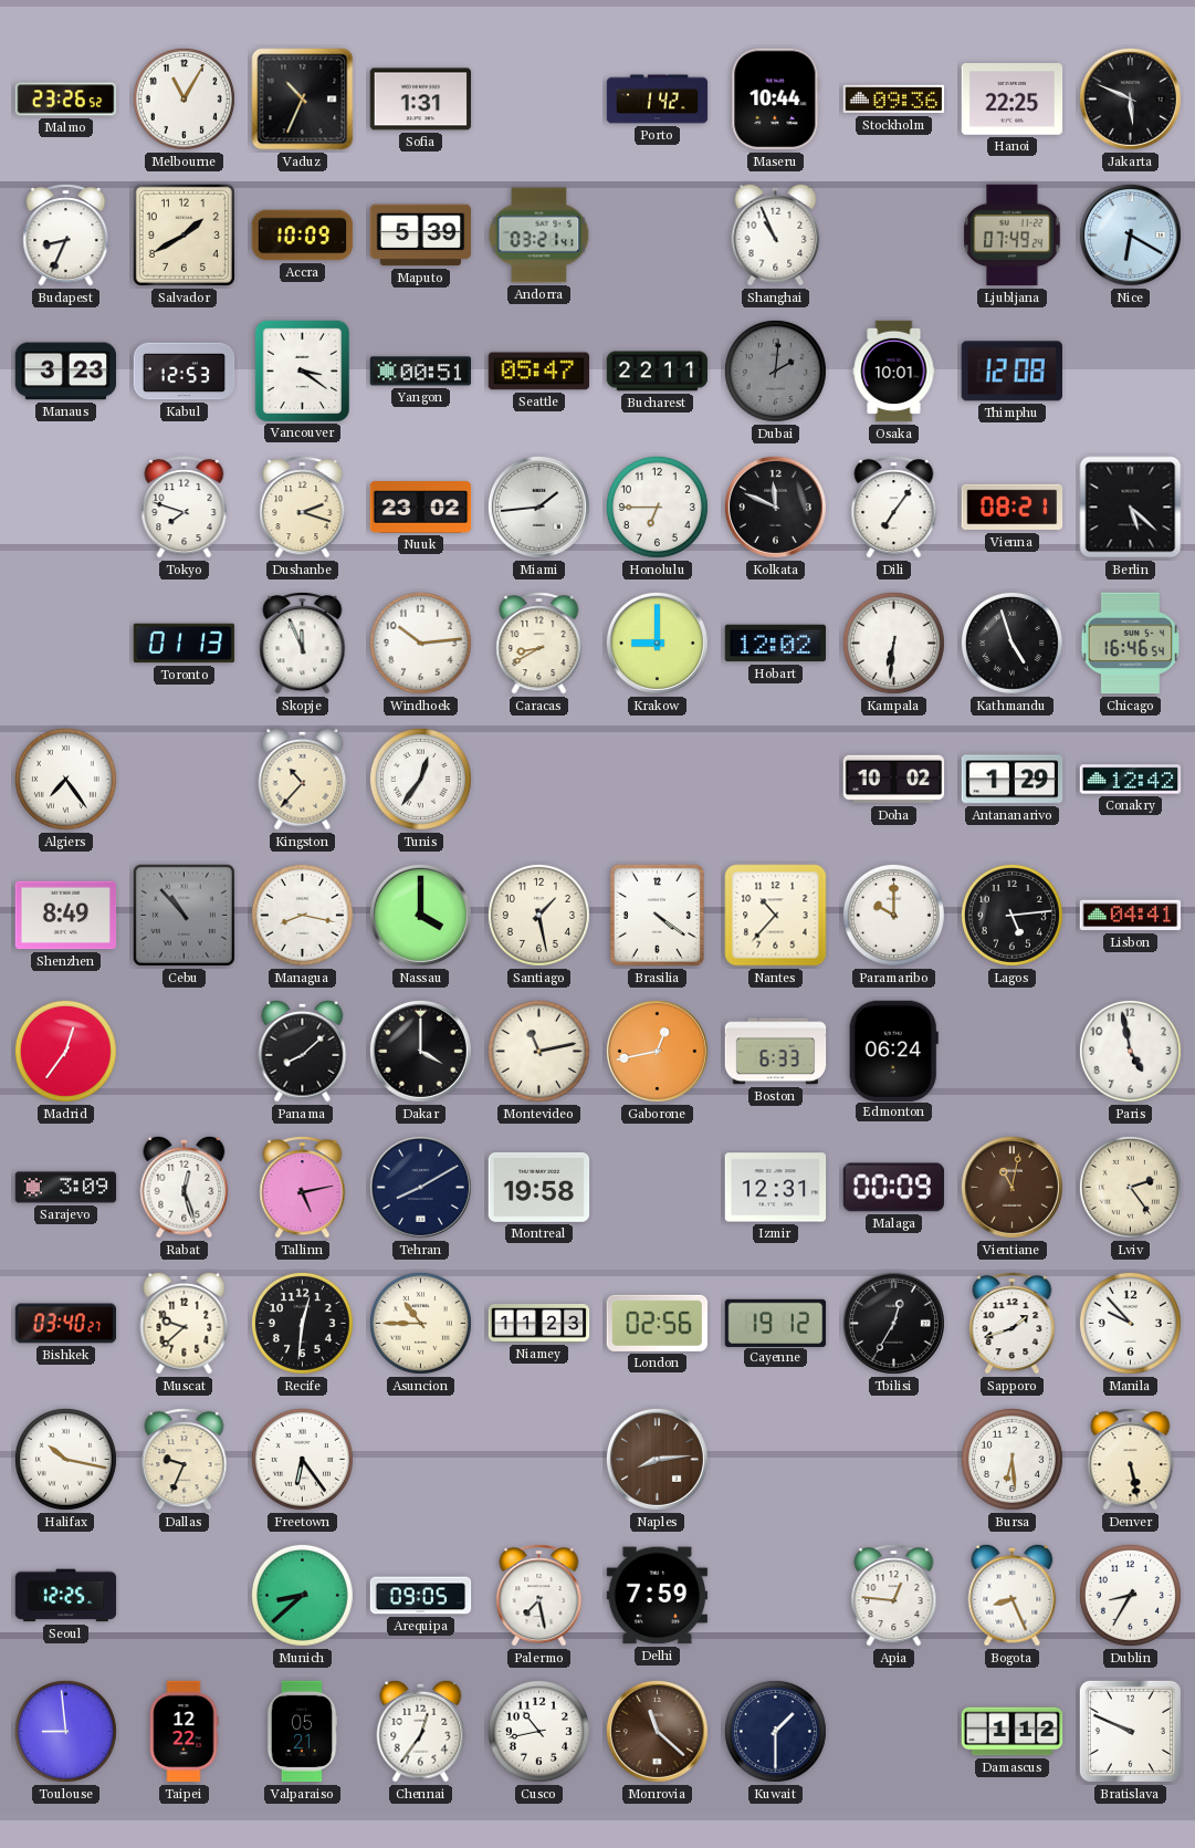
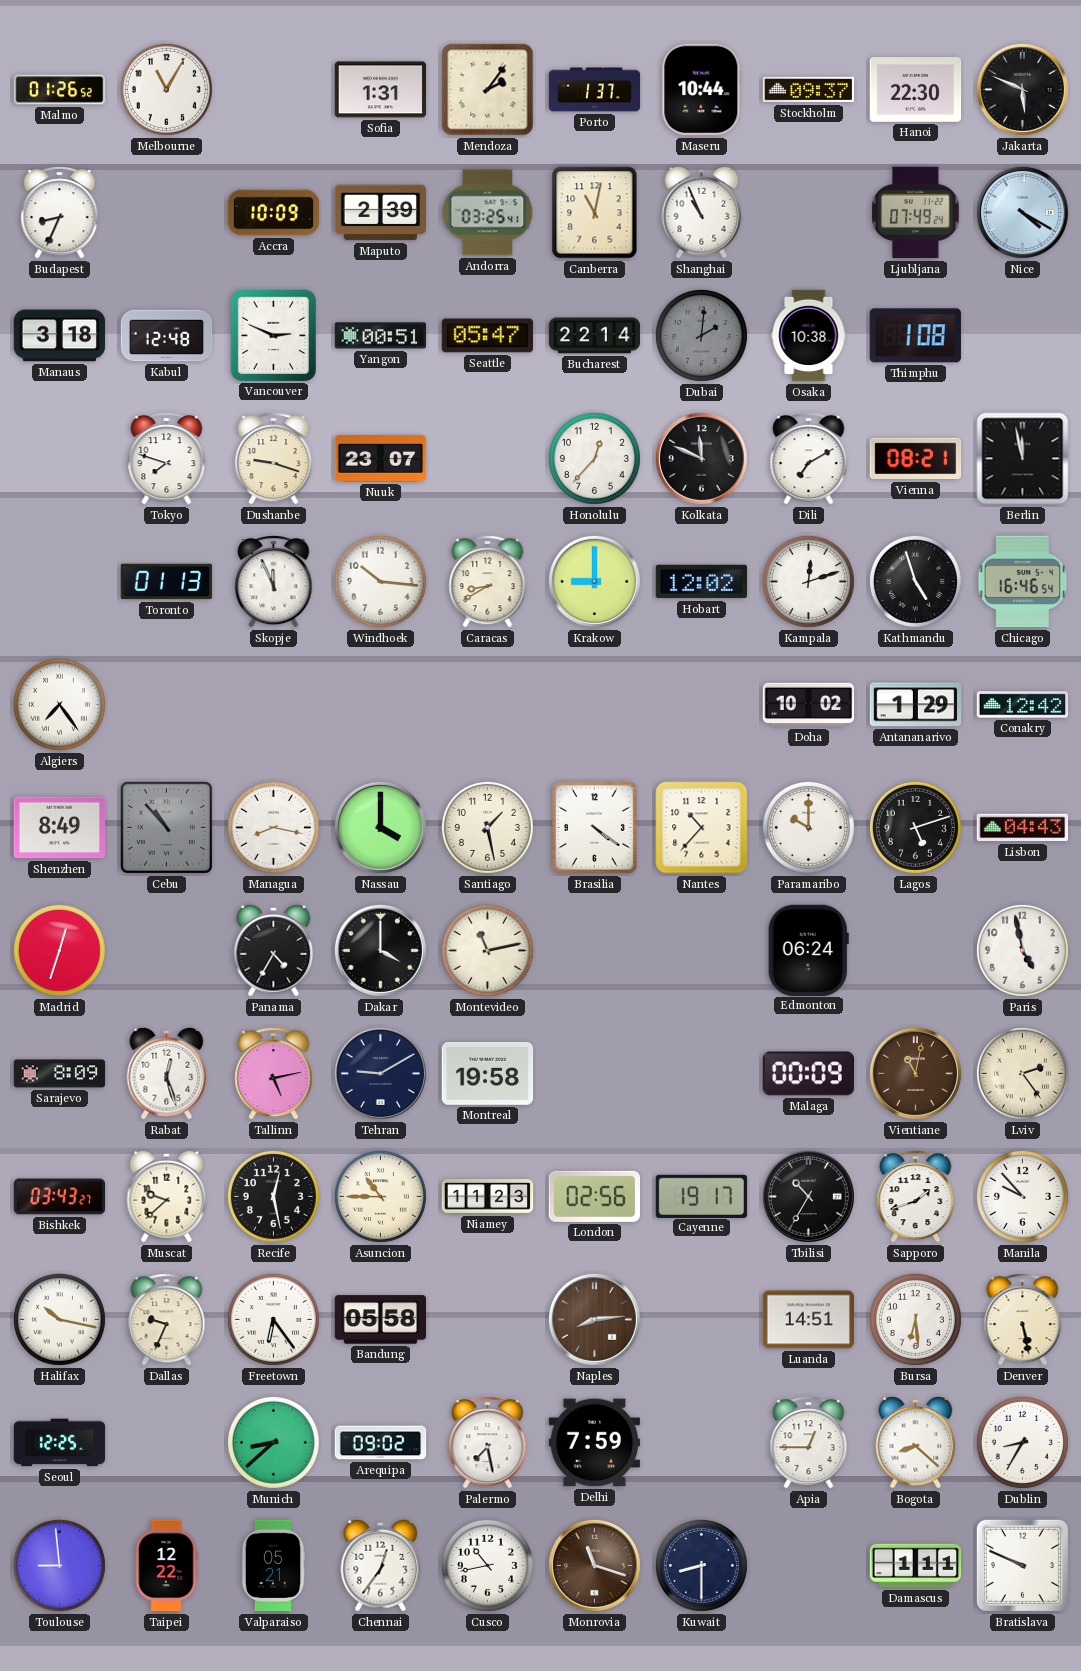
Malmo: 23:26 -> 01:26
Vaduz: 10:34 -> none
Mendoza: none -> 2:06
Porto: 1:42 -> 1:37
Stockholm: 09:36 -> 09:37
Hanoi: 22:25 -> 22:30
Salvador: 1:40 -> none
Maputo: 5:39 -> 2:39
Andorra: 03:21 -> 03:25
Canberra: none -> 11:02
Nice: 6:20 -> 4:20
Manaus: 3:23 -> 3:18
Kabul: 12:53 -> 12:48
Vancouver: 3:21 -> 2:49
Bucharest: 22:11 -> 22:14
Osaka: 10:01 -> 10:38
Thimphu: 12:08 -> 1:08
Dushanbe: 2:18 -> 9:18
Nuuk: 23:02 -> 23:07
Miami: 1:44 -> none
Honolulu: 6:45 -> 12:37
Dili: 7:06 -> 7:10
Berlin: 5:22 -> 11:58
Windhoek: 10:14 -> 10:16
Kampala: 6:31 -> 12:12
Kingston: 10:37 -> none
Tunis: 12:36 -> none
Lagos: 5:14 -> 5:12
Lisbon: 04:41 -> 04:43
Madrid: 12:36 -> 12:33
Panama: 8:08 -> 4:35
Gaborone: 12:43 -> none
Boston: 6:33 -> none
Sarajevo: 3:09 -> 8:09
Tehran: 8:10 -> 9:10
Izmir: 12:31 -> none
Bishkek: 03:40 -> 03:43
Recife: 12:31 -> 12:28
Cayenne: 19:12 -> 19:17
Tbilisi: 12:35 -> 10:35
Bandung: none -> 05:58
Luanda: none -> 14:51
Arequipa: 09:05 -> 09:02
Apia: 12:46 -> 12:45
Bogota: 8:26 -> 8:22
Monrovia: 11:22 -> 11:18
Kuwait: 1:30 -> 8:30
Damascus: 1:12 -> 1:11
